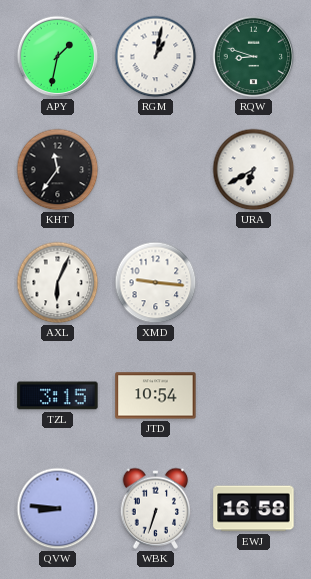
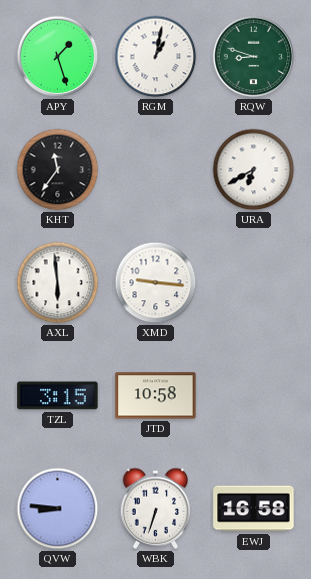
APY: 1:32 -> 1:27
AXL: 6:04 -> 5:59
JTD: 10:54 -> 10:58
